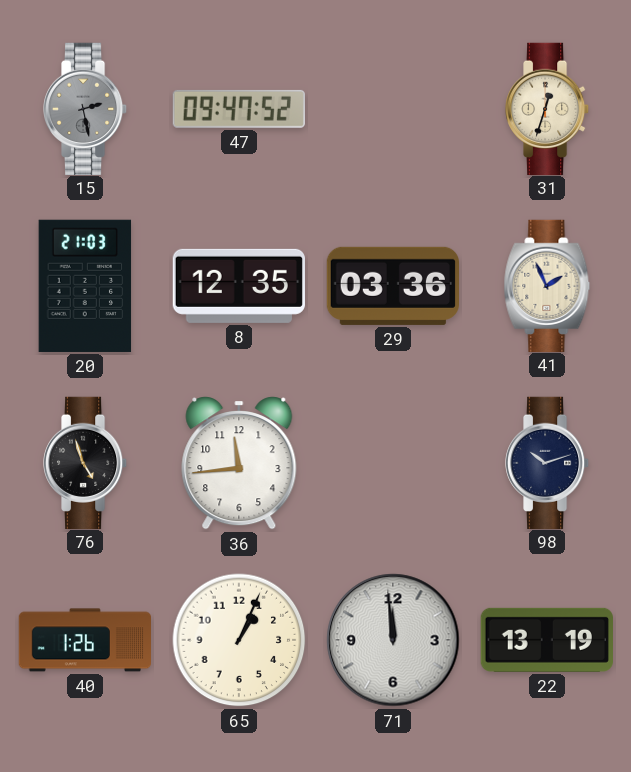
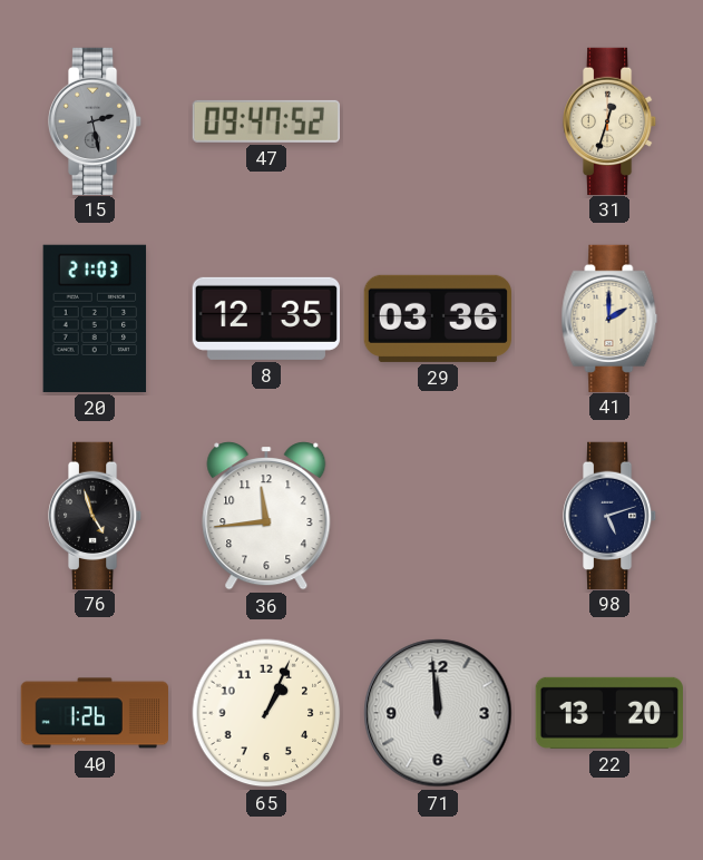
41: 1:56 -> 2:00
98: 10:12 -> 5:12
22: 13:19 -> 13:20
